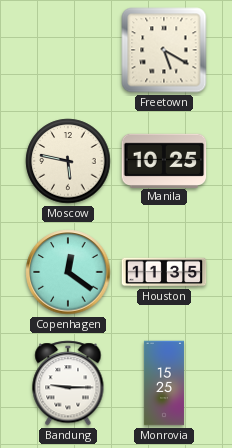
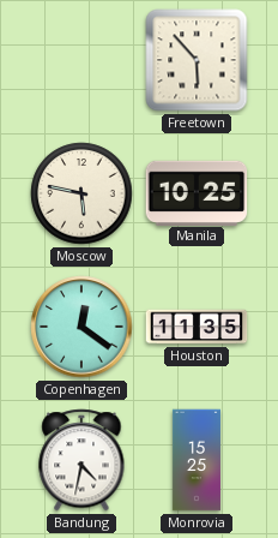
Freetown: 5:20 -> 5:53
Bandung: 9:15 -> 4:32
